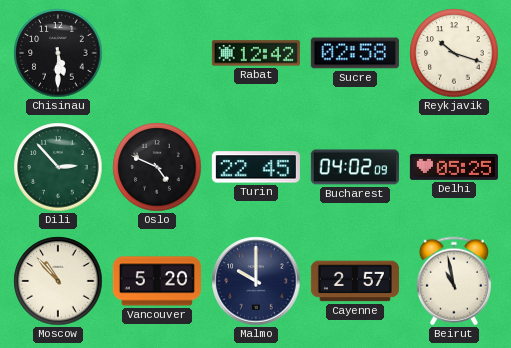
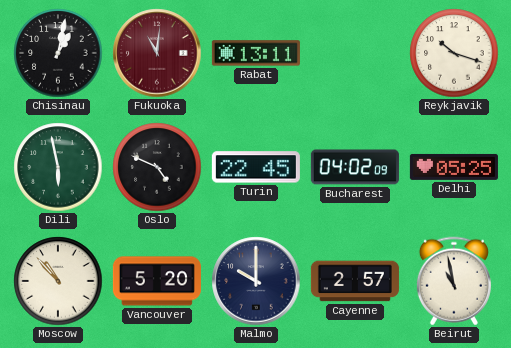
Chisinau: 5:30 -> 1:02
Fukuoka: none -> 11:01
Rabat: 12:42 -> 13:11
Sucre: 02:58 -> none
Dili: 2:53 -> 5:58
